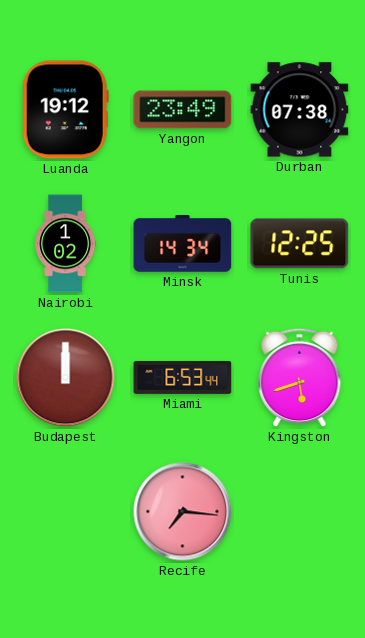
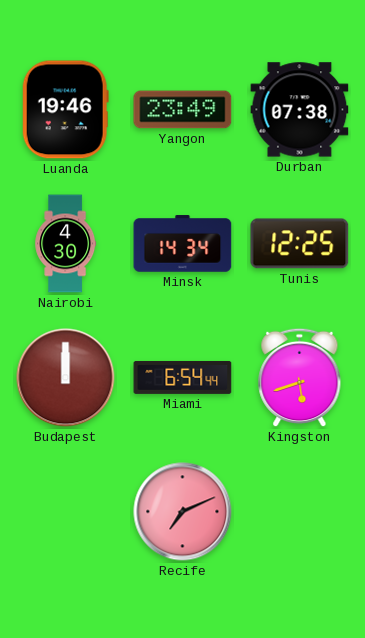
Luanda: 19:12 -> 19:46
Nairobi: 1:02 -> 4:30
Miami: 6:53 -> 6:54
Recife: 7:16 -> 7:11
